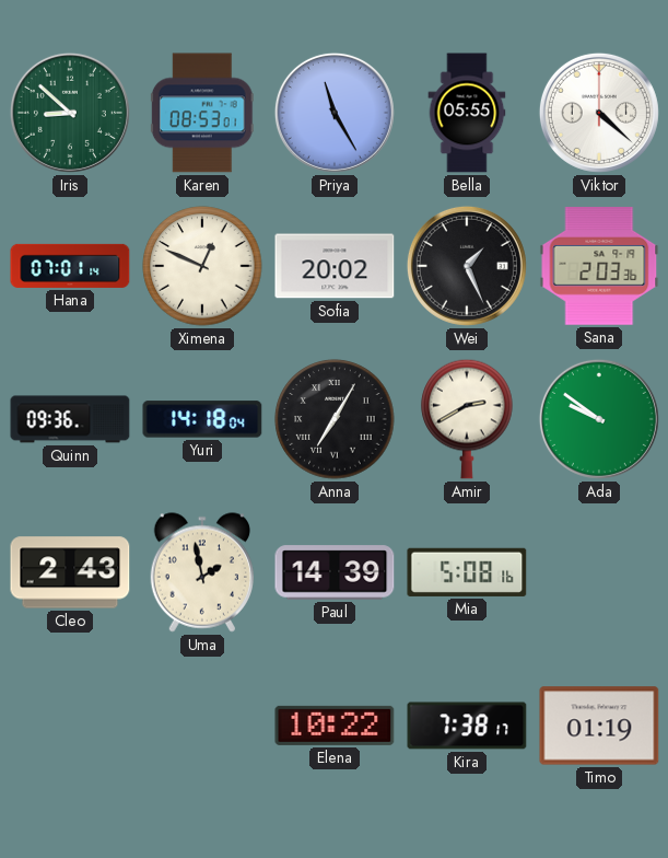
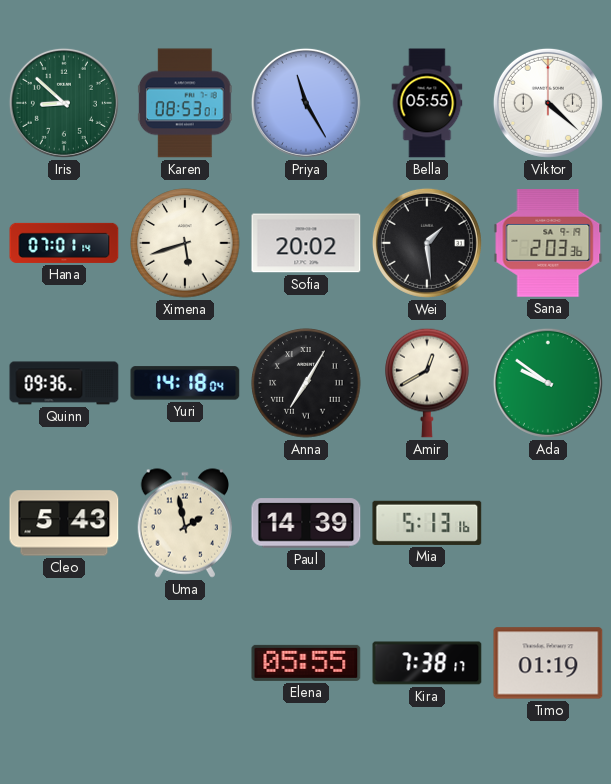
Ximena: 12:49 -> 5:42
Wei: 1:26 -> 1:29
Amir: 2:40 -> 12:40
Cleo: 2:43 -> 5:43
Mia: 5:08 -> 5:13
Elena: 10:22 -> 05:55
